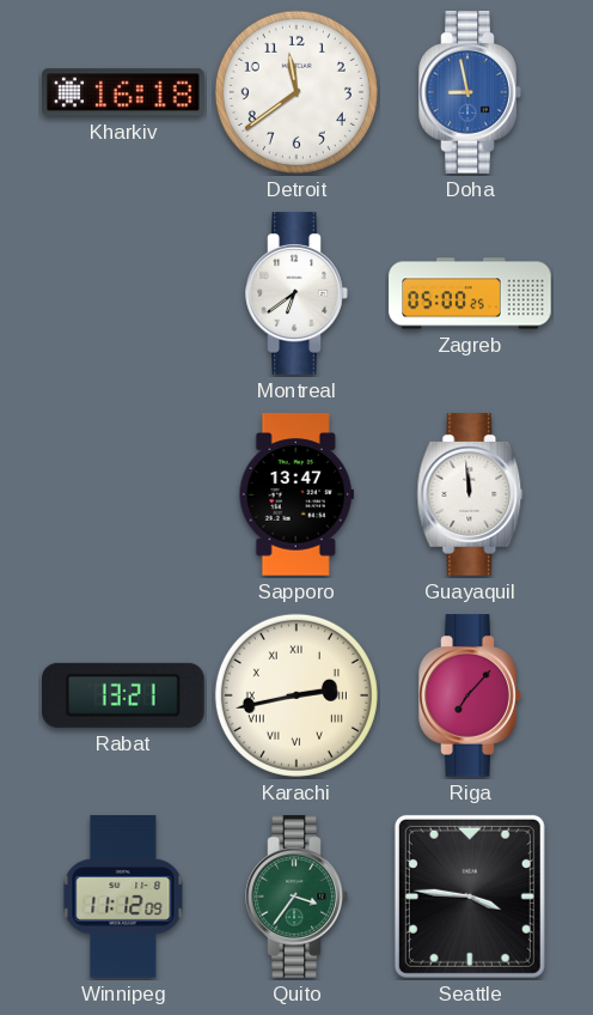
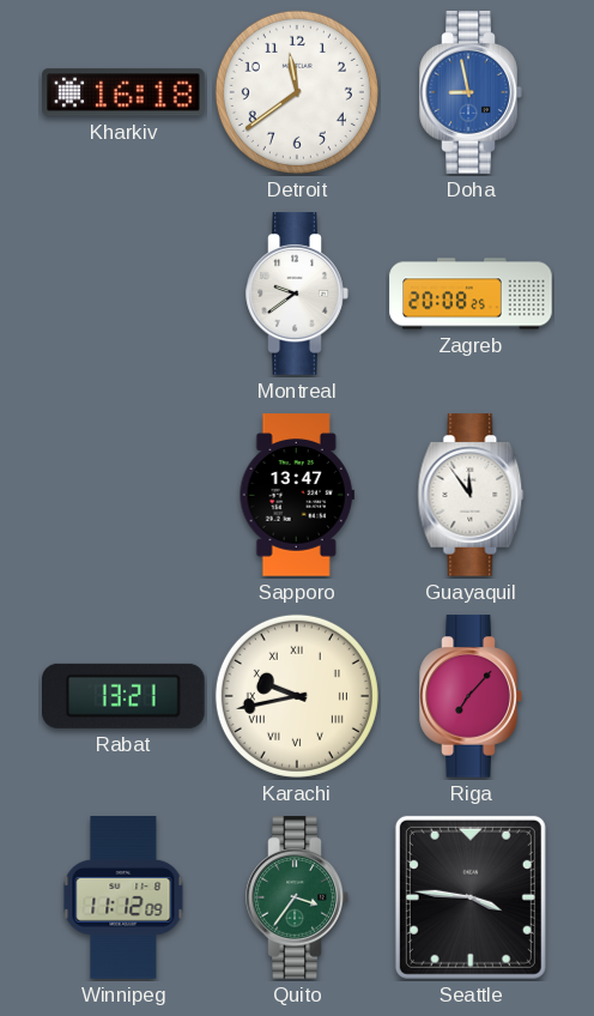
Montreal: 6:39 -> 9:39
Zagreb: 05:00 -> 20:08
Guayaquil: 11:59 -> 11:54
Karachi: 2:43 -> 9:43
